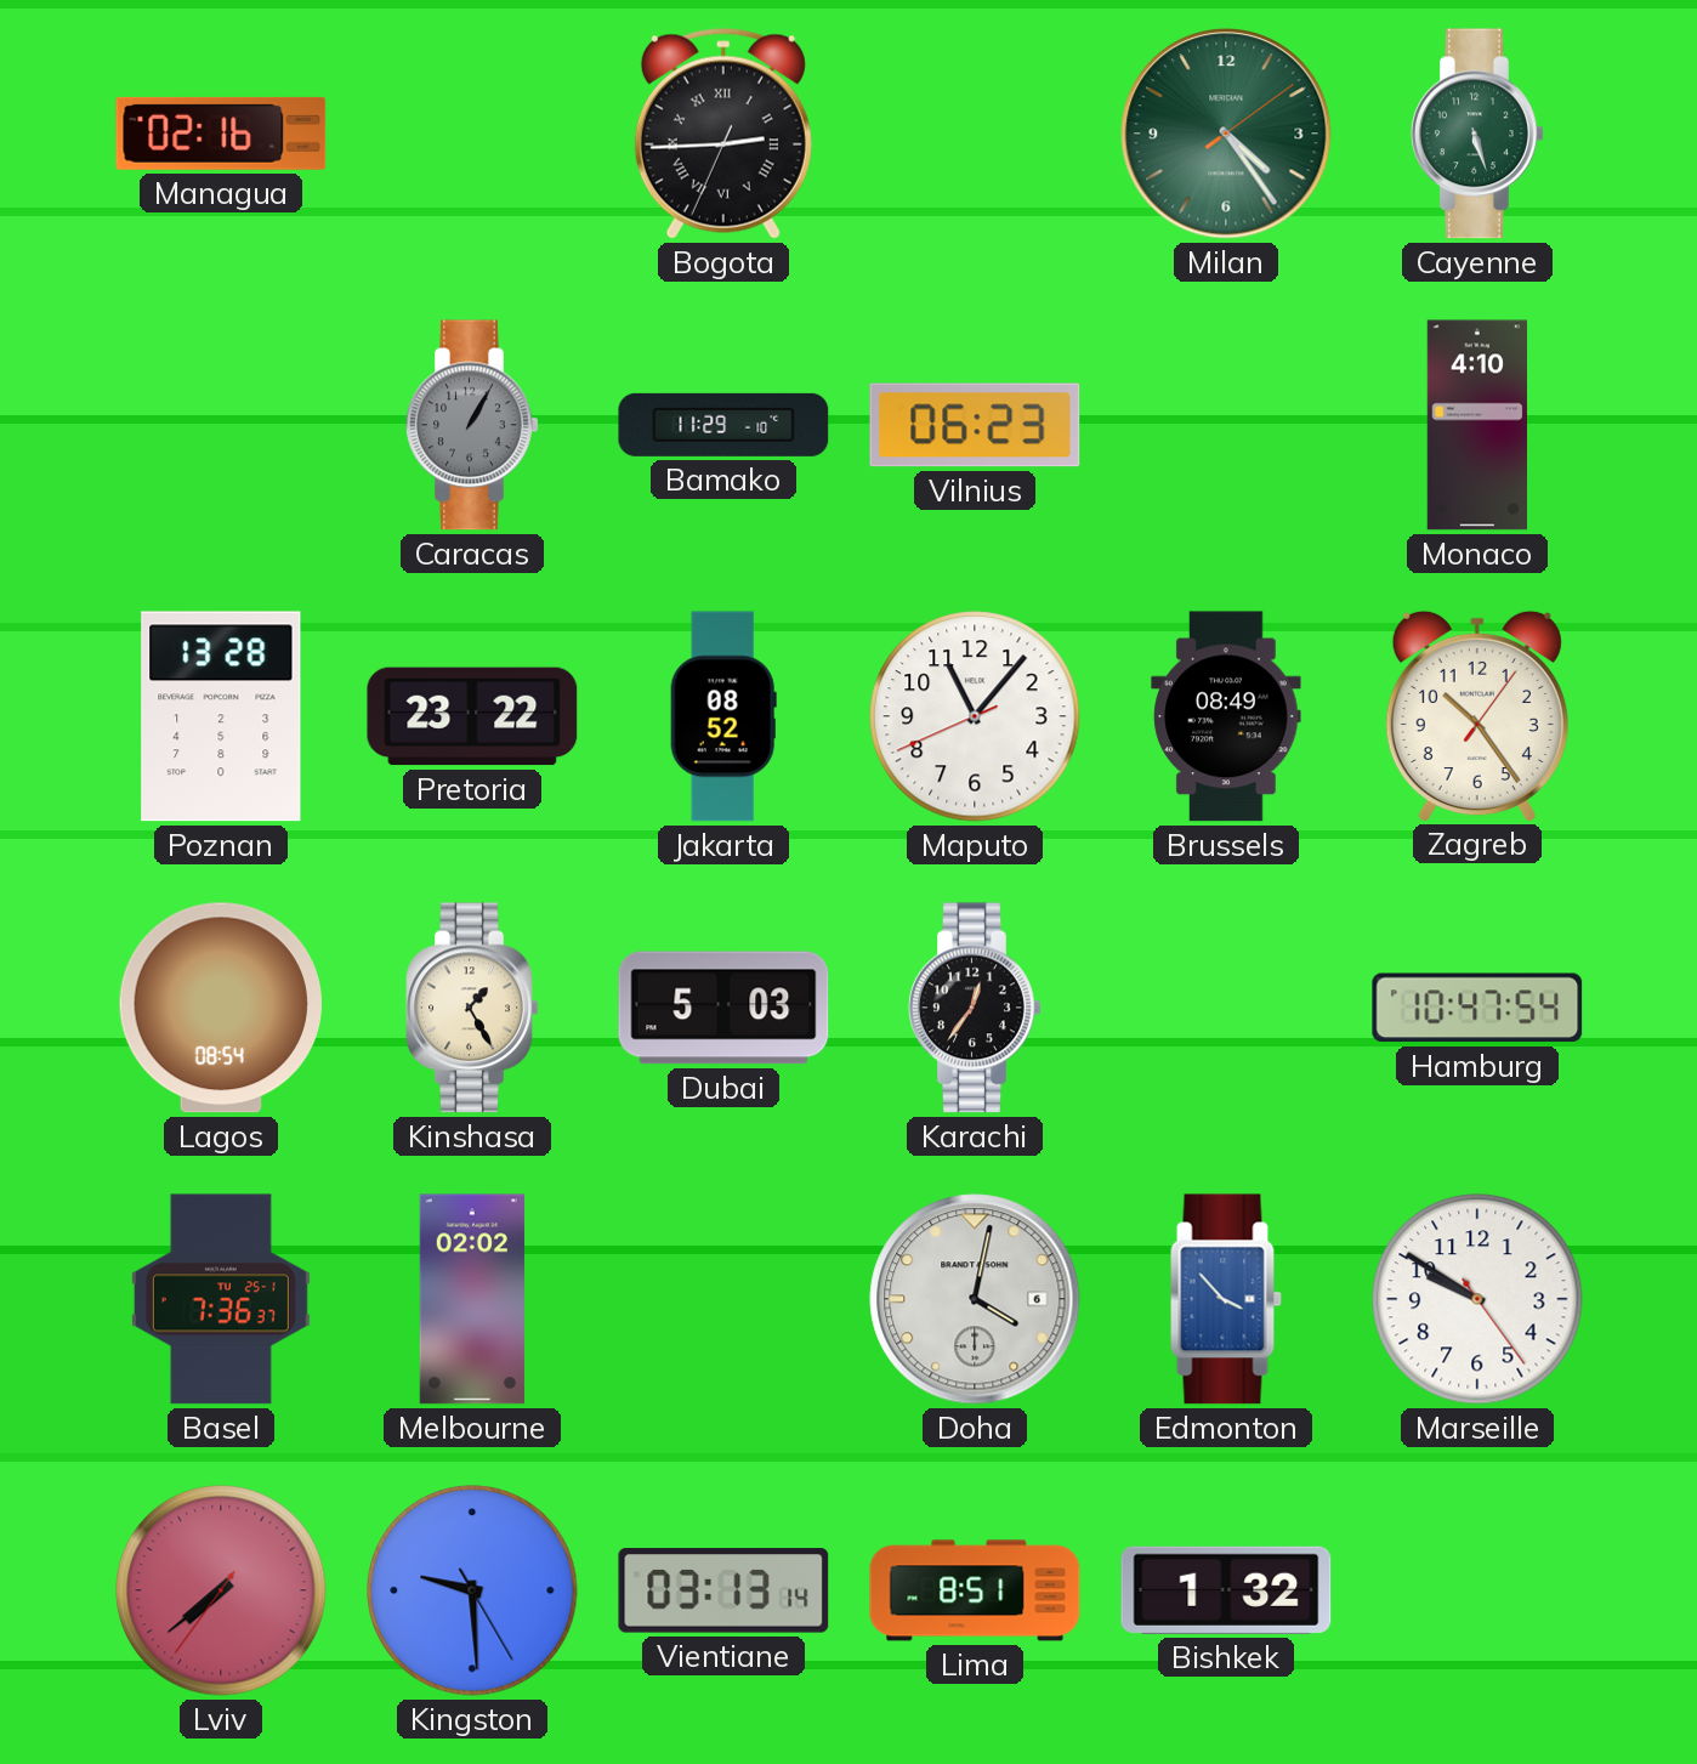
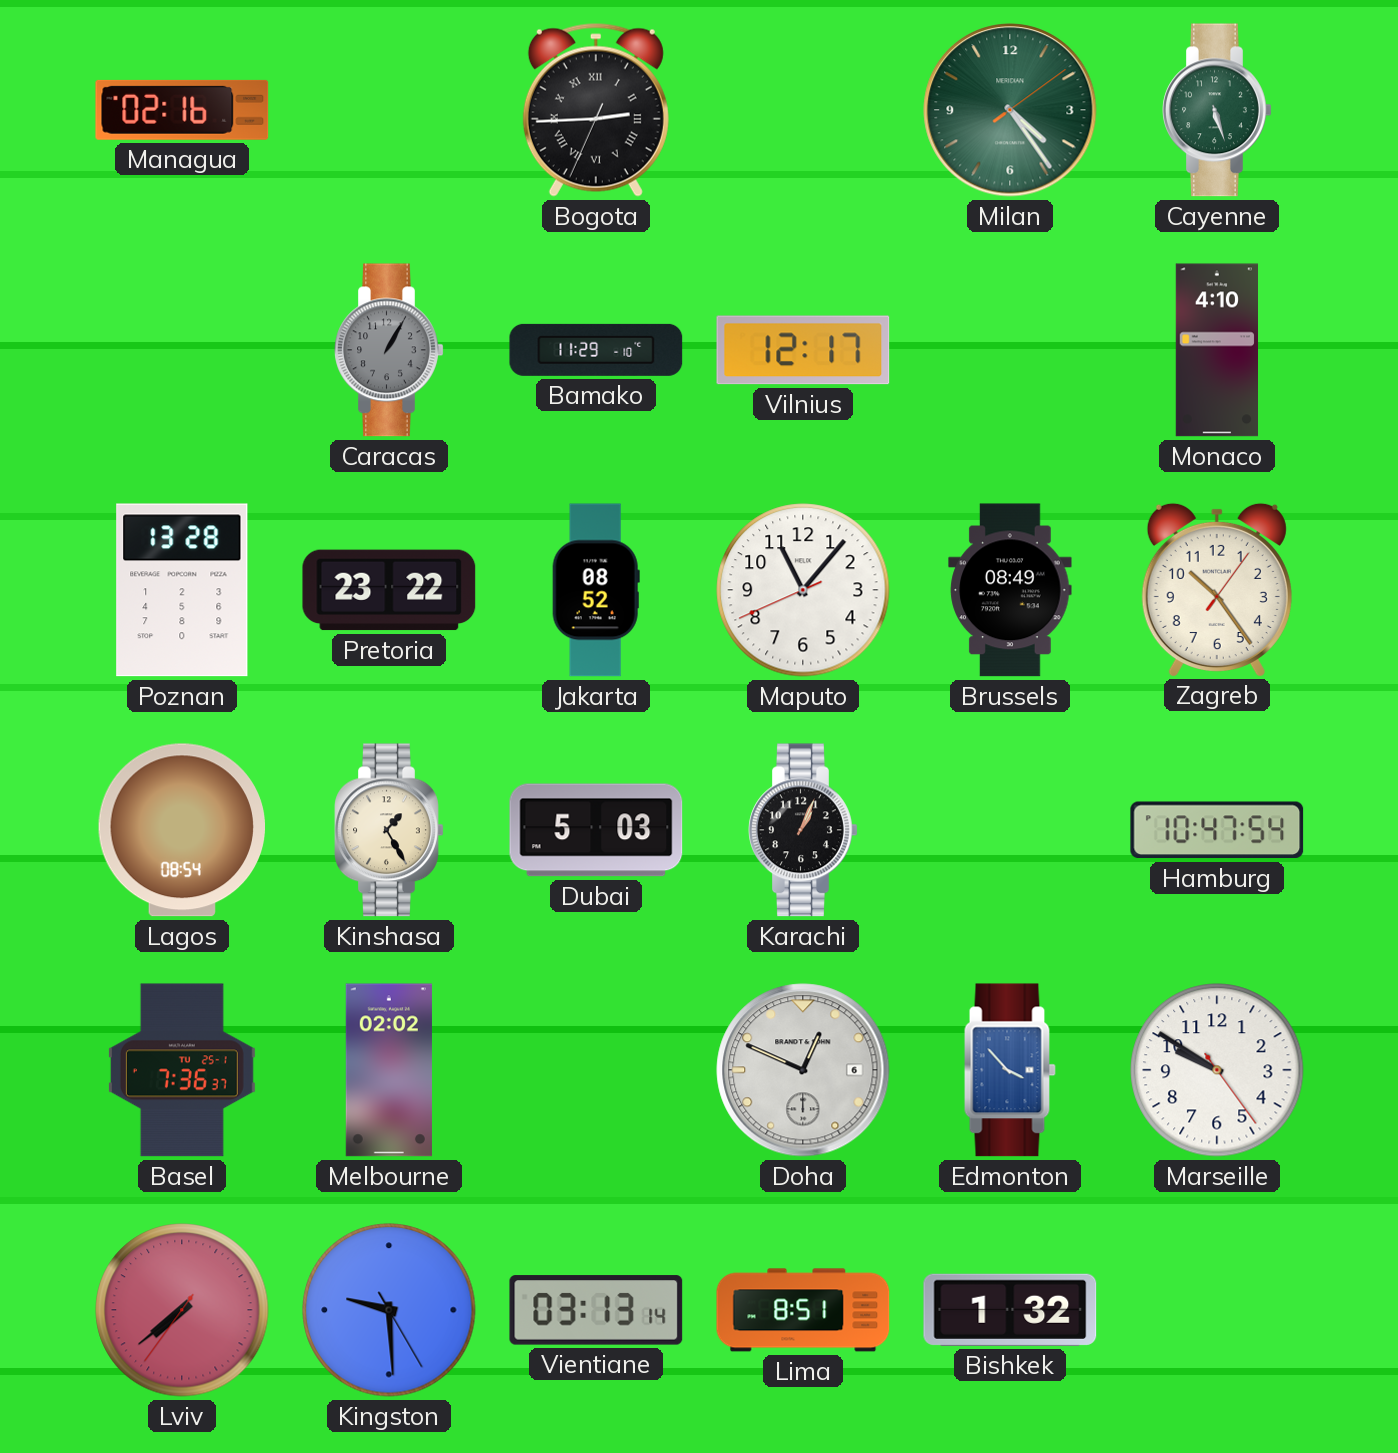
Vilnius: 06:23 -> 12:17
Karachi: 12:36 -> 1:04
Doha: 4:02 -> 12:49
